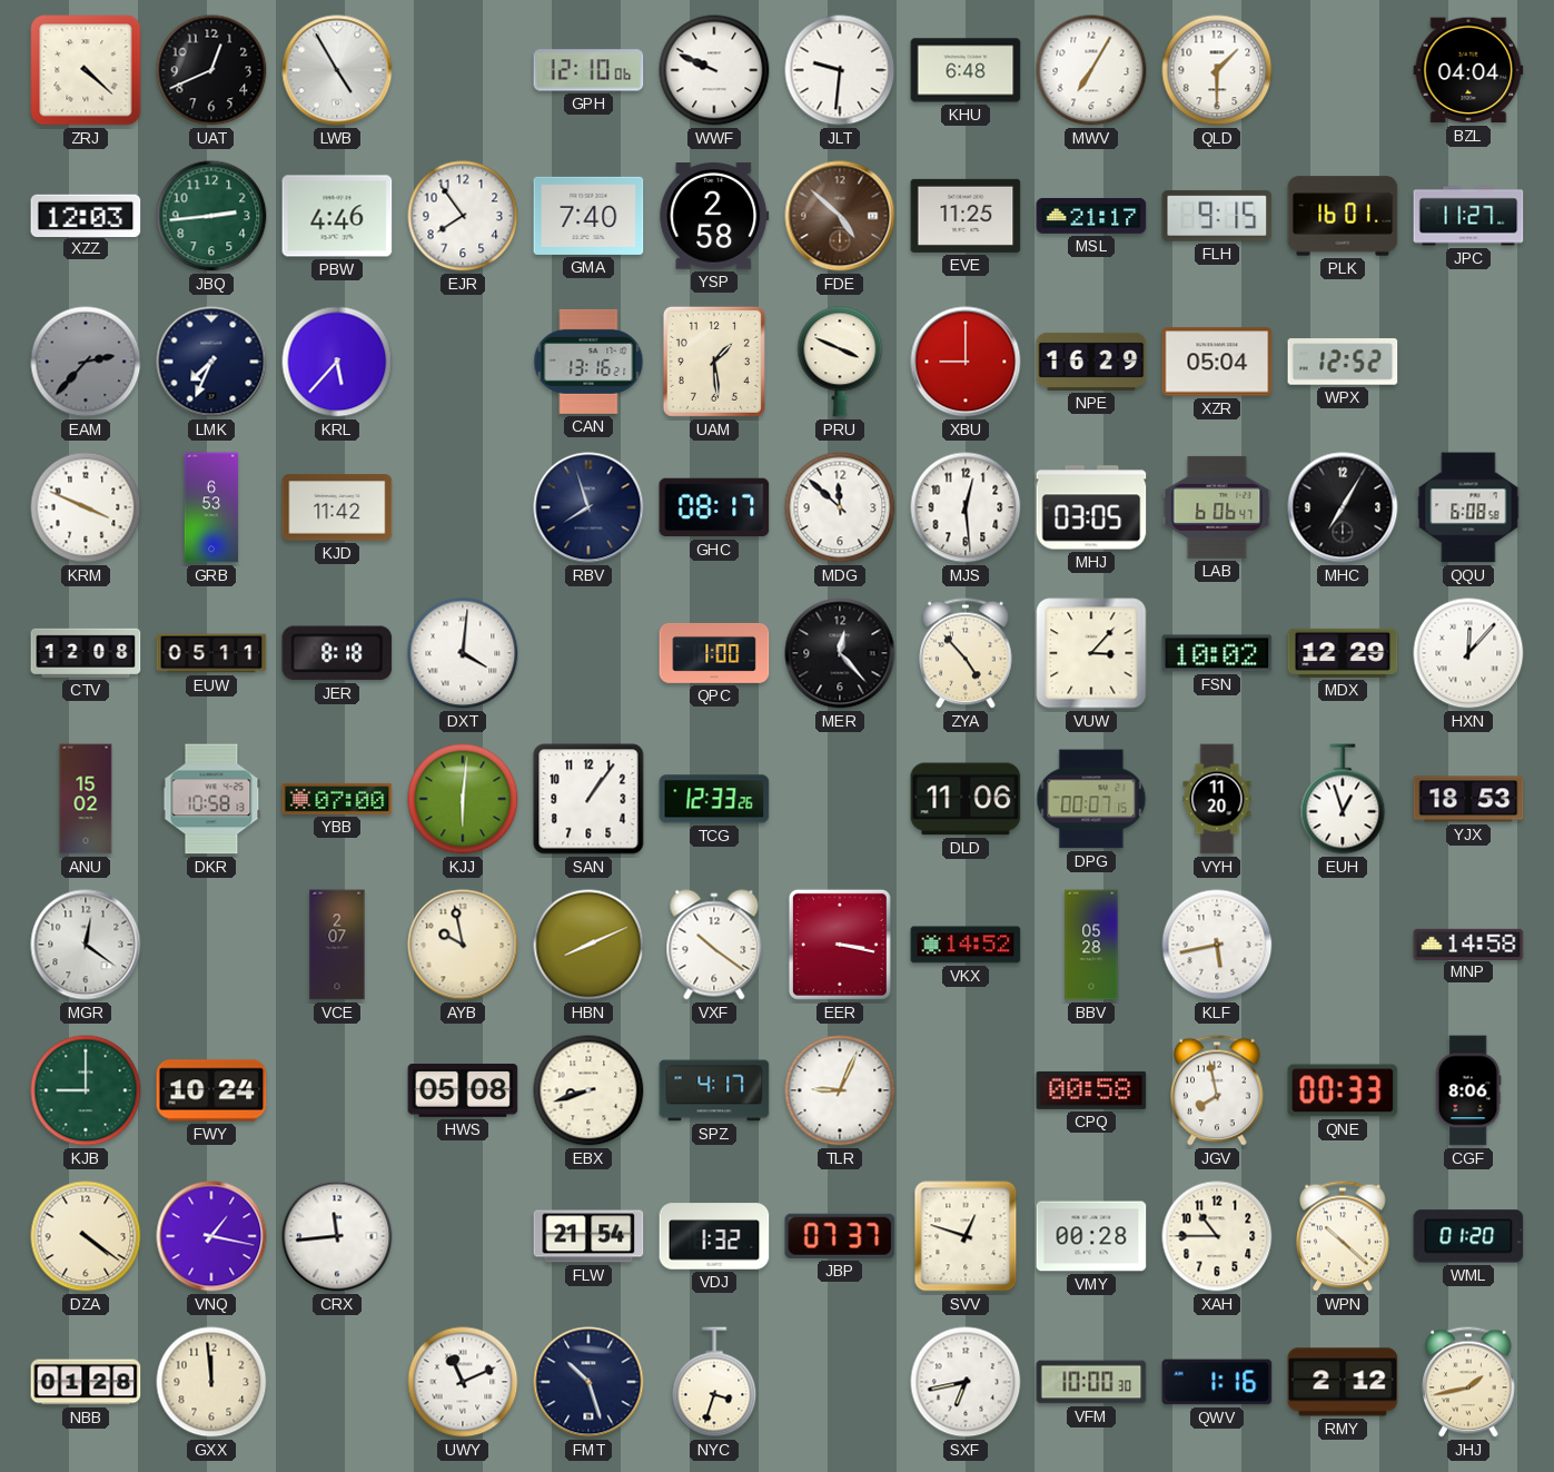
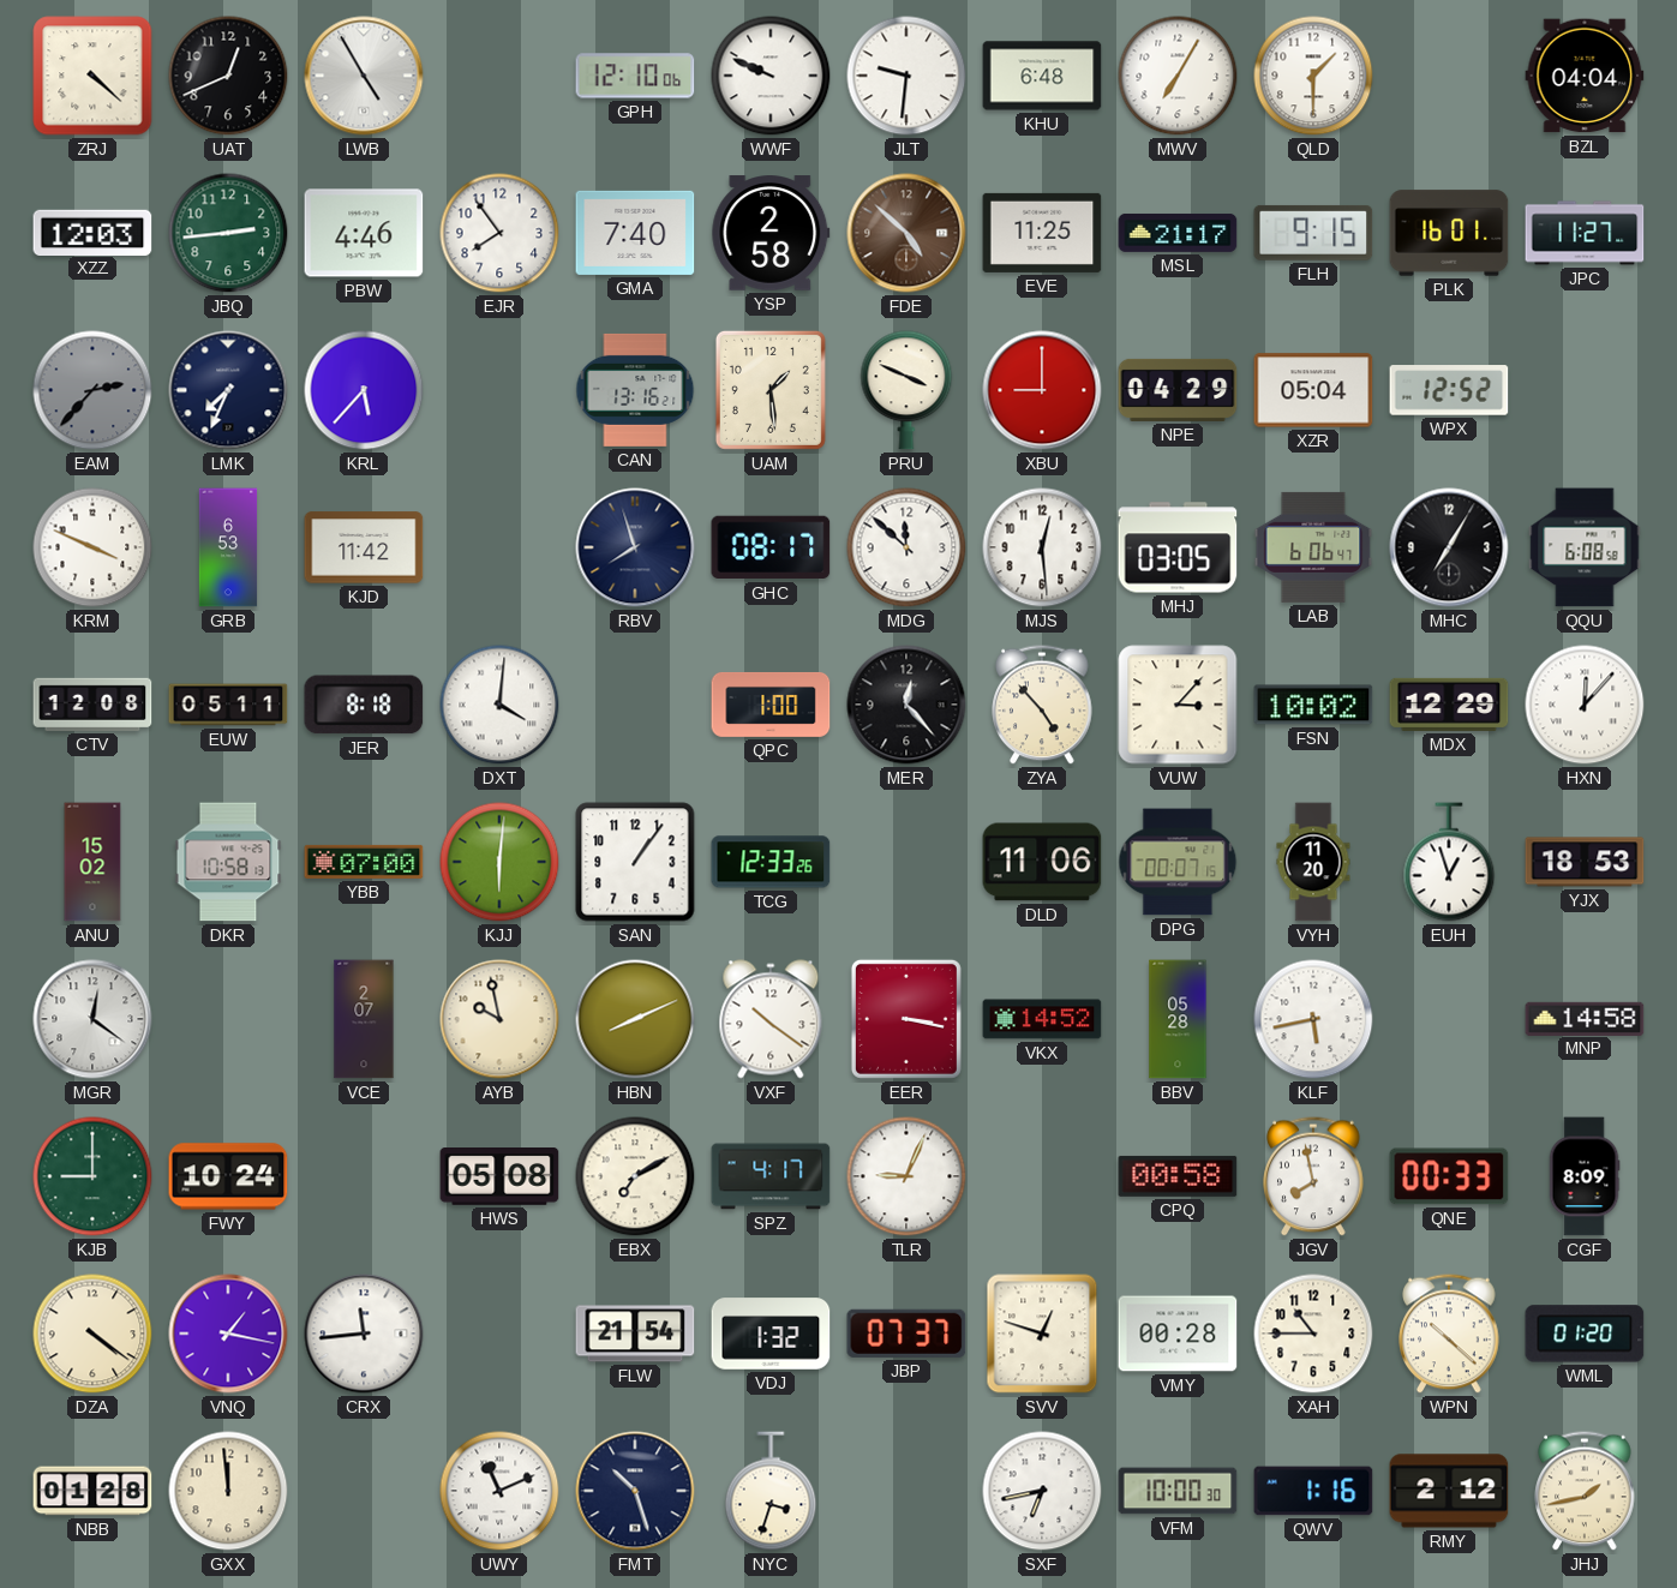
NPE: 16:29 -> 04:29
EBX: 8:42 -> 7:10
CGF: 8:06 -> 8:09
